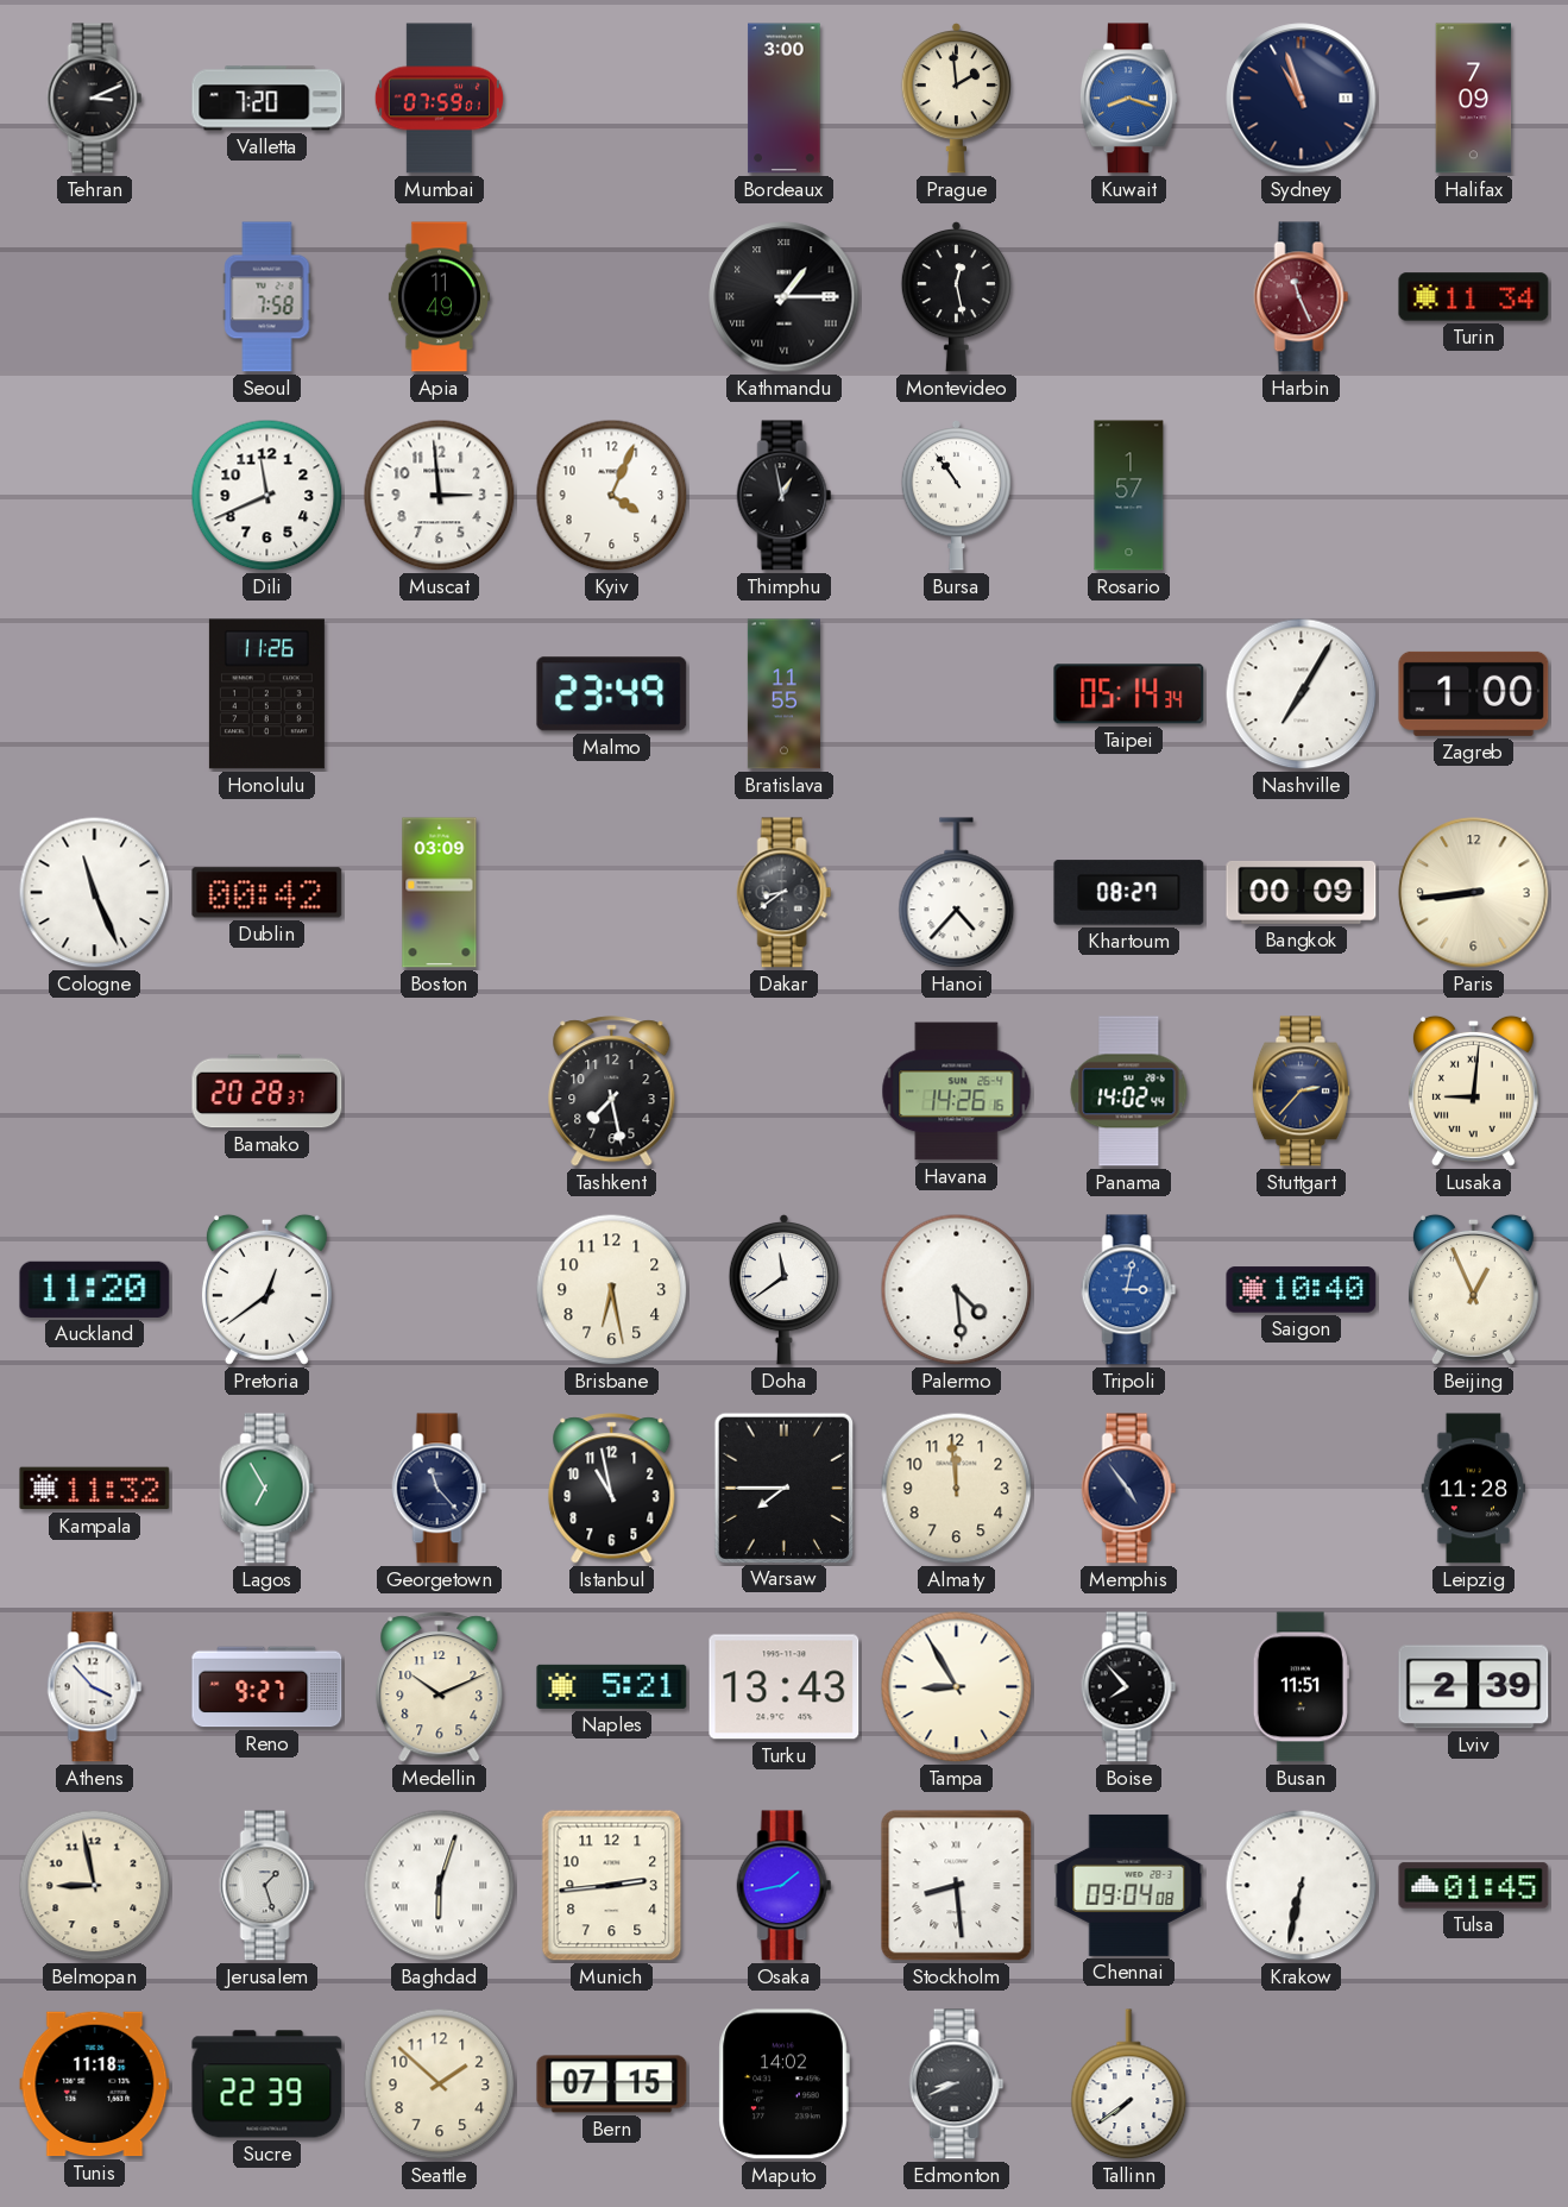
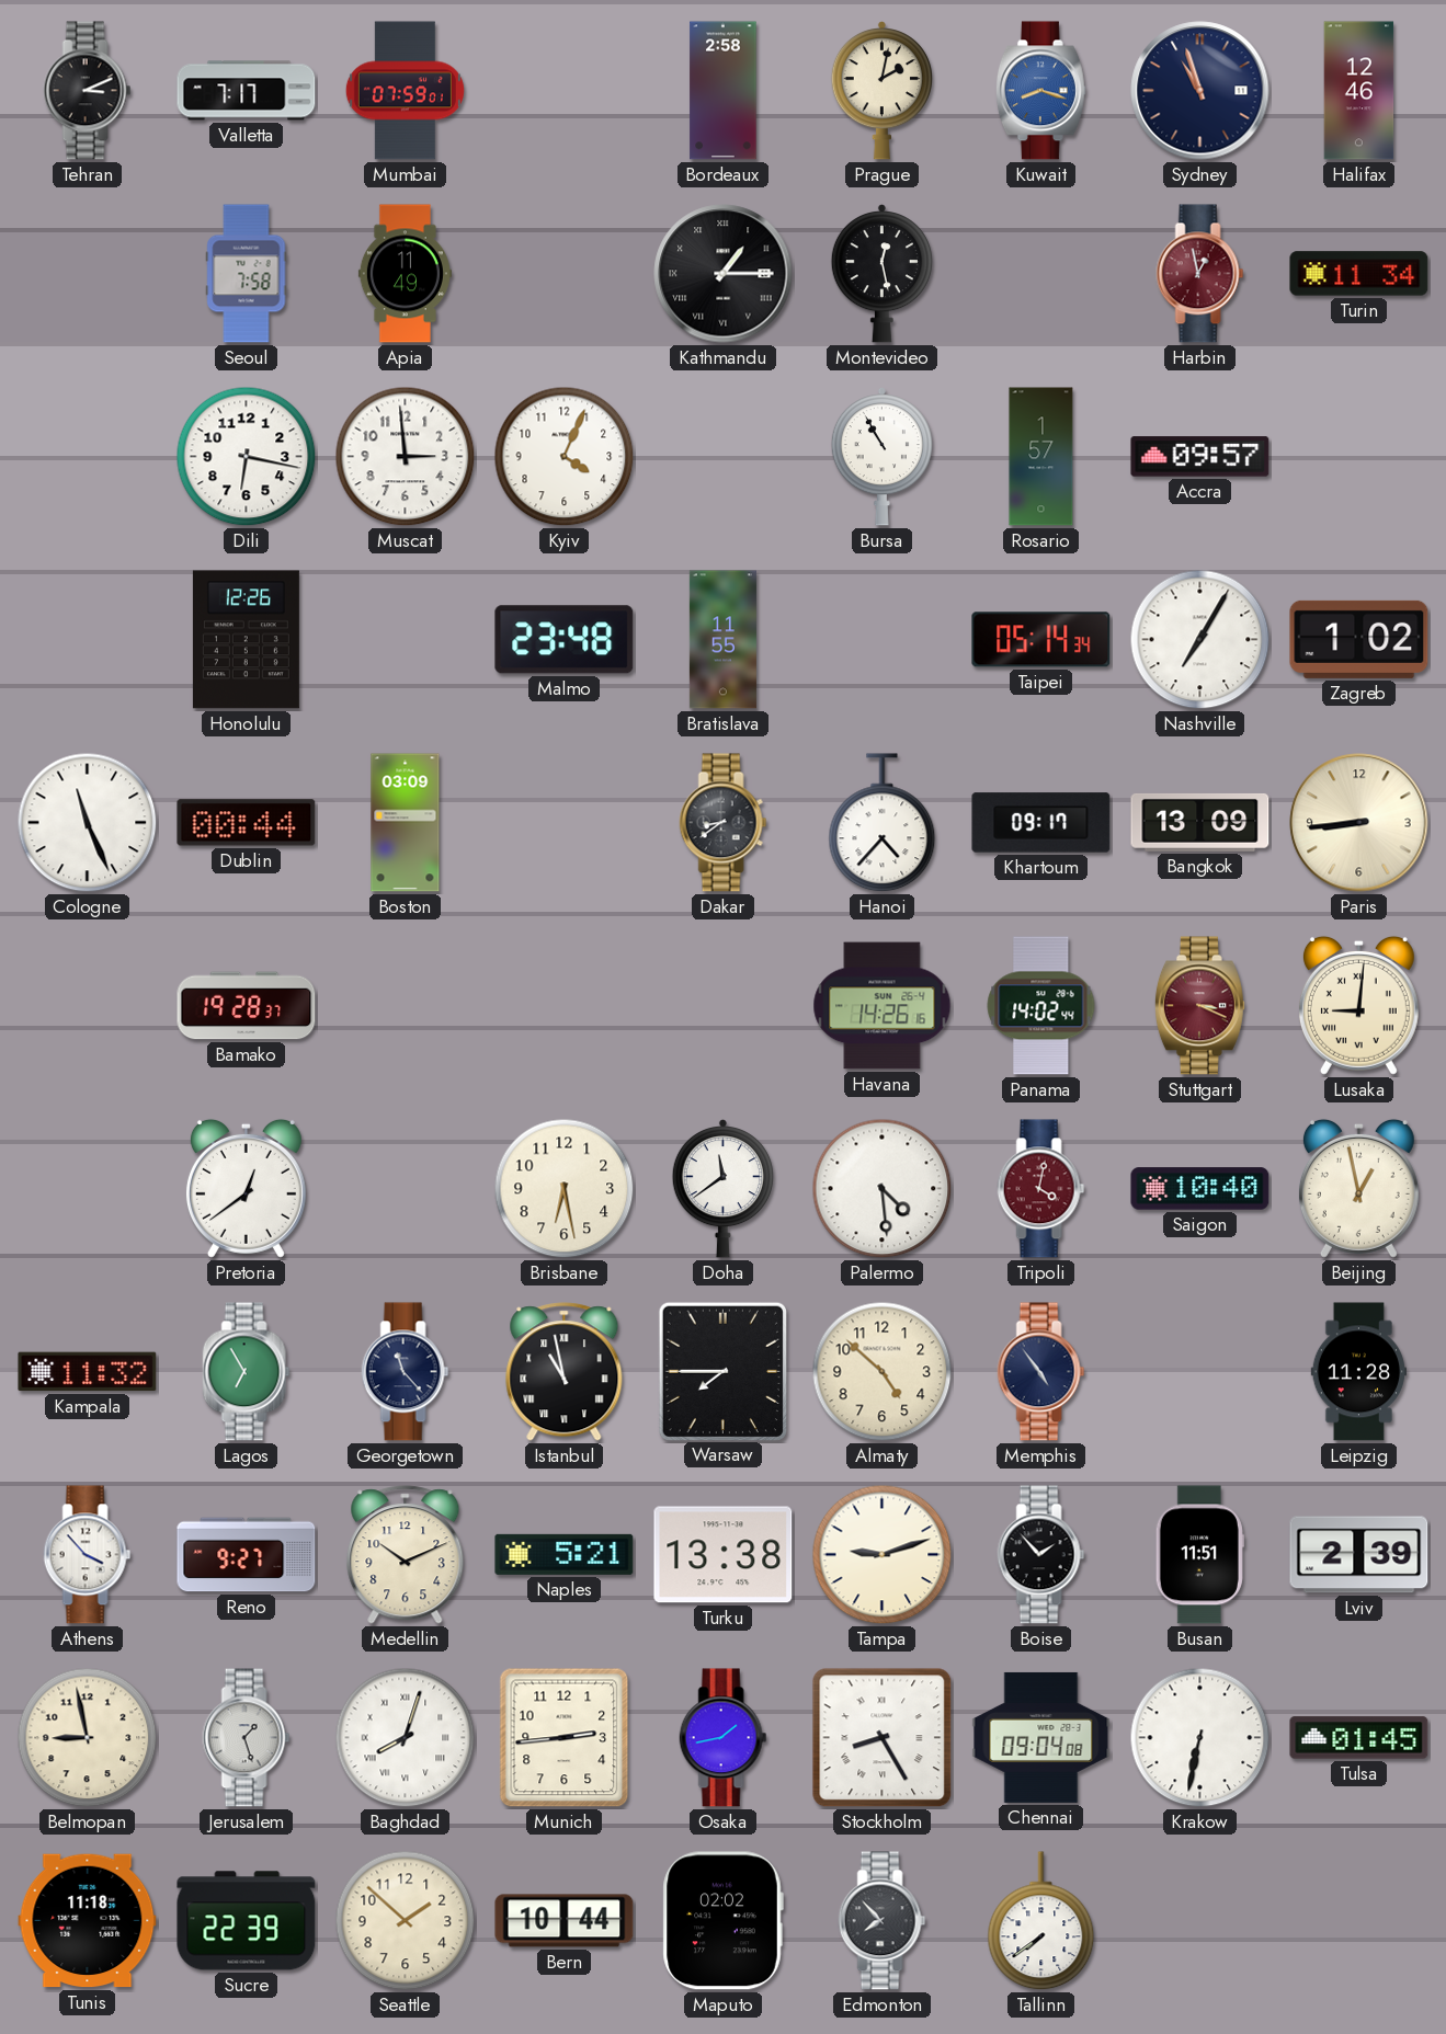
Valletta: 7:20 -> 7:17
Bordeaux: 3:00 -> 2:58
Prague: 1:59 -> 2:02
Halifax: 7:09 -> 12:46
Harbin: 11:26 -> 12:58
Dili: 11:41 -> 6:17
Thimphu: 12:58 -> none
Bursa: 10:54 -> 10:55
Accra: none -> 09:57
Honolulu: 11:26 -> 12:26
Malmo: 23:49 -> 23:48
Zagreb: 1:00 -> 1:02
Dublin: 00:42 -> 00:44
Khartoum: 08:27 -> 09:17
Bangkok: 00:09 -> 13:09
Bamako: 20:28 -> 19:28
Tashkent: 7:28 -> none
Stuttgart: 2:37 -> 3:19
Stuttgart dial: navy -> burgundy
Auckland: 11:20 -> none
Tripoli: 3:02 -> 4:02
Tripoli dial: blue -> burgundy
Beijing: 12:56 -> 12:58
Istanbul numerals: Arabic -> Roman
Almaty: 11:59 -> 4:52
Turku: 13:43 -> 13:38
Tampa: 8:55 -> 9:12
Boise: 7:53 -> 1:53
Baghdad: 6:03 -> 8:03
Stockholm: 8:29 -> 8:25
Bern: 07:15 -> 10:44
Maputo: 14:02 -> 02:02
Edmonton: 8:41 -> 7:53
